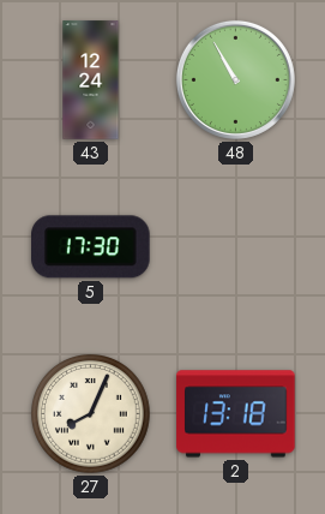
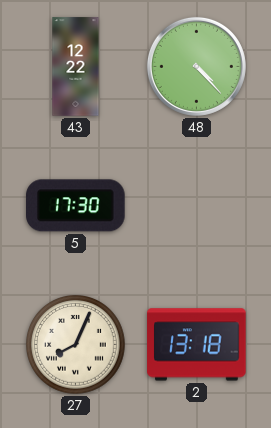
43: 12:24 -> 12:22
48: 10:55 -> 4:23
